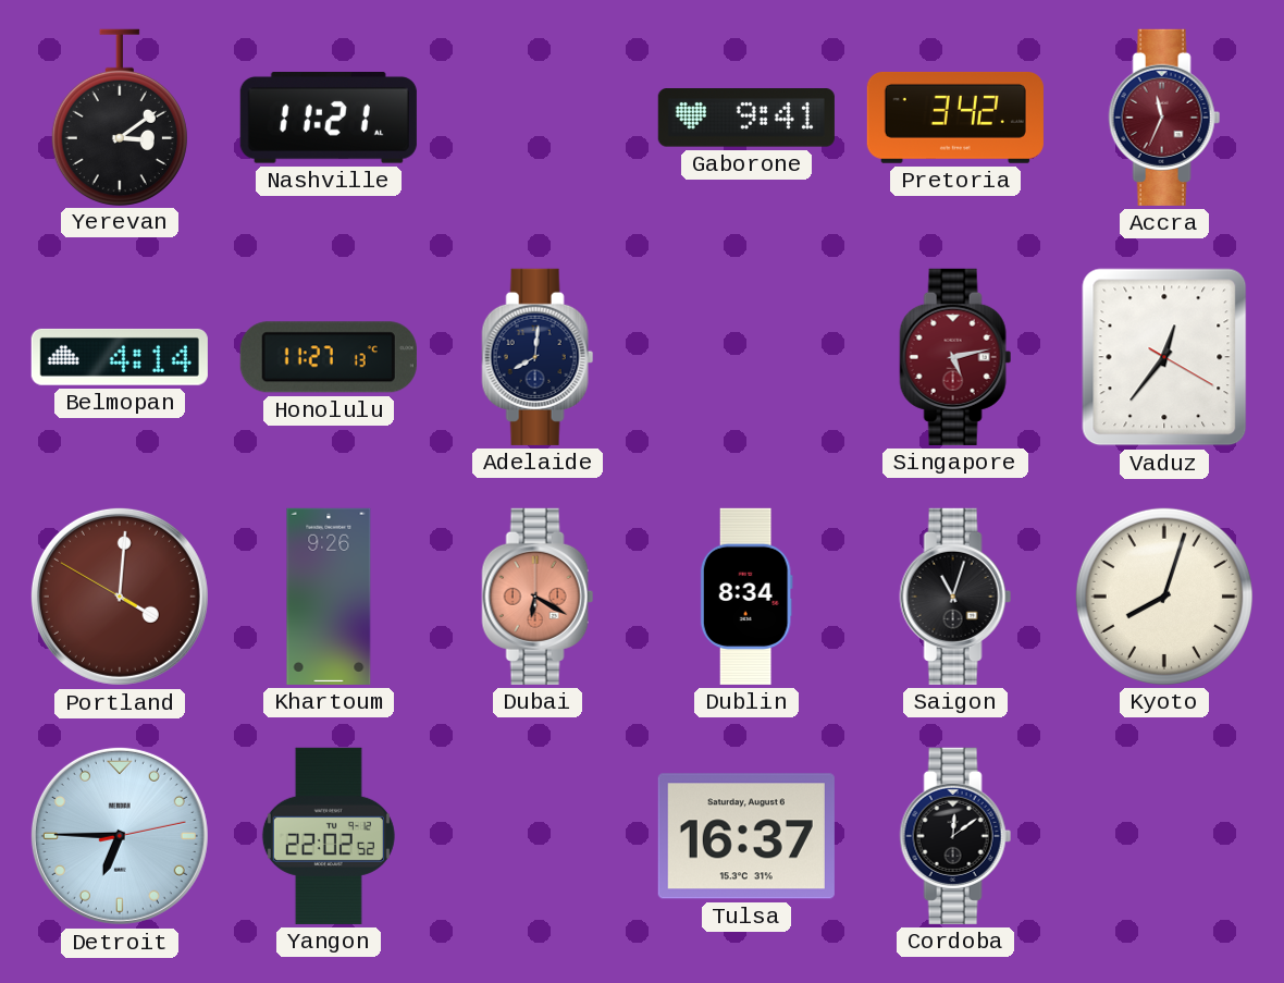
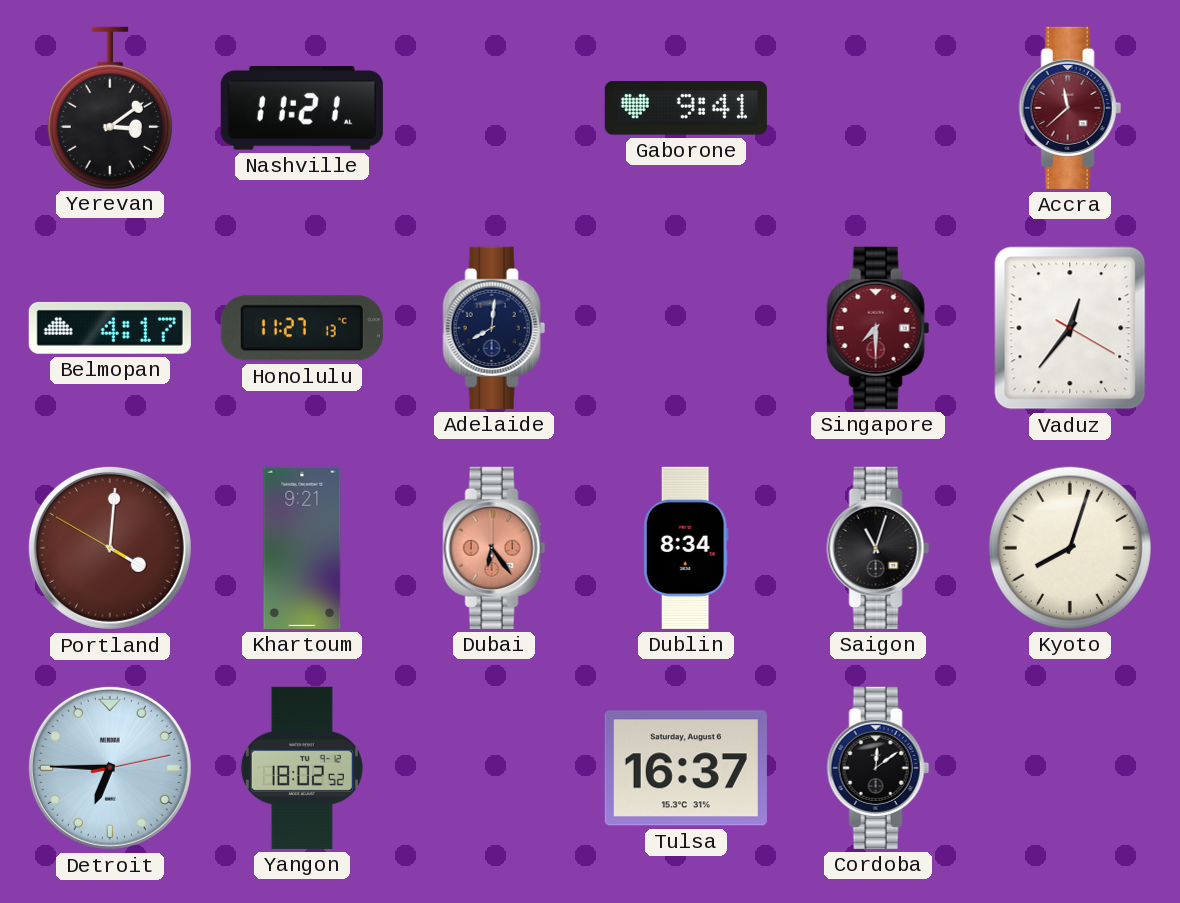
Pretoria: 3:42 -> none
Accra: 11:34 -> 11:38
Belmopan: 4:14 -> 4:17
Singapore: 5:13 -> 7:30
Khartoum: 9:26 -> 9:21
Dubai: 6:20 -> 6:24
Yangon: 22:02 -> 18:02
